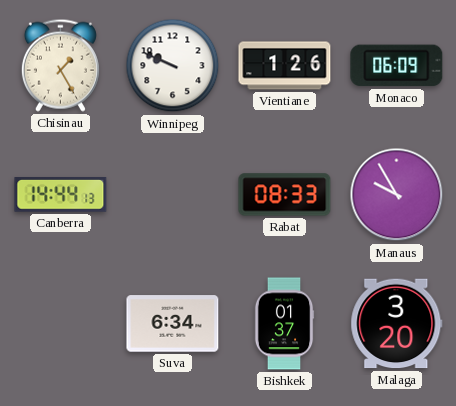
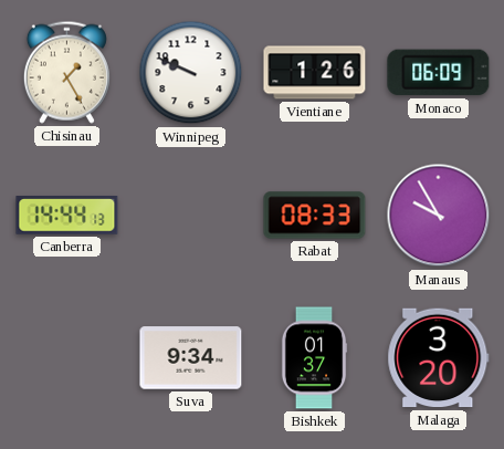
Suva: 6:34 -> 9:34
